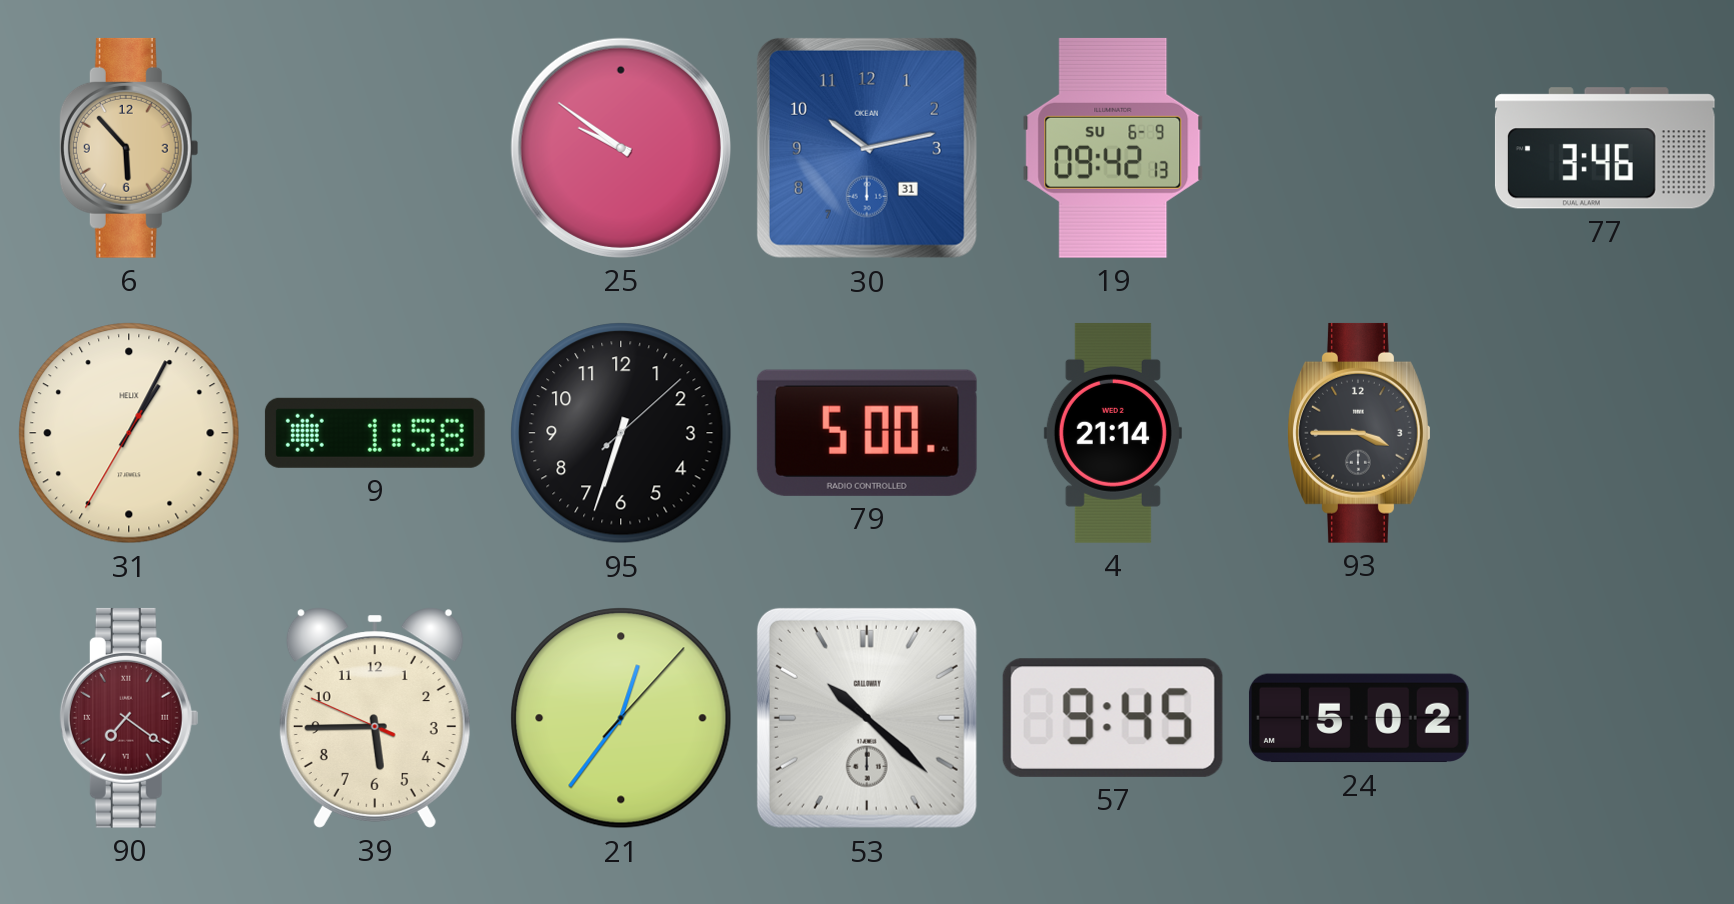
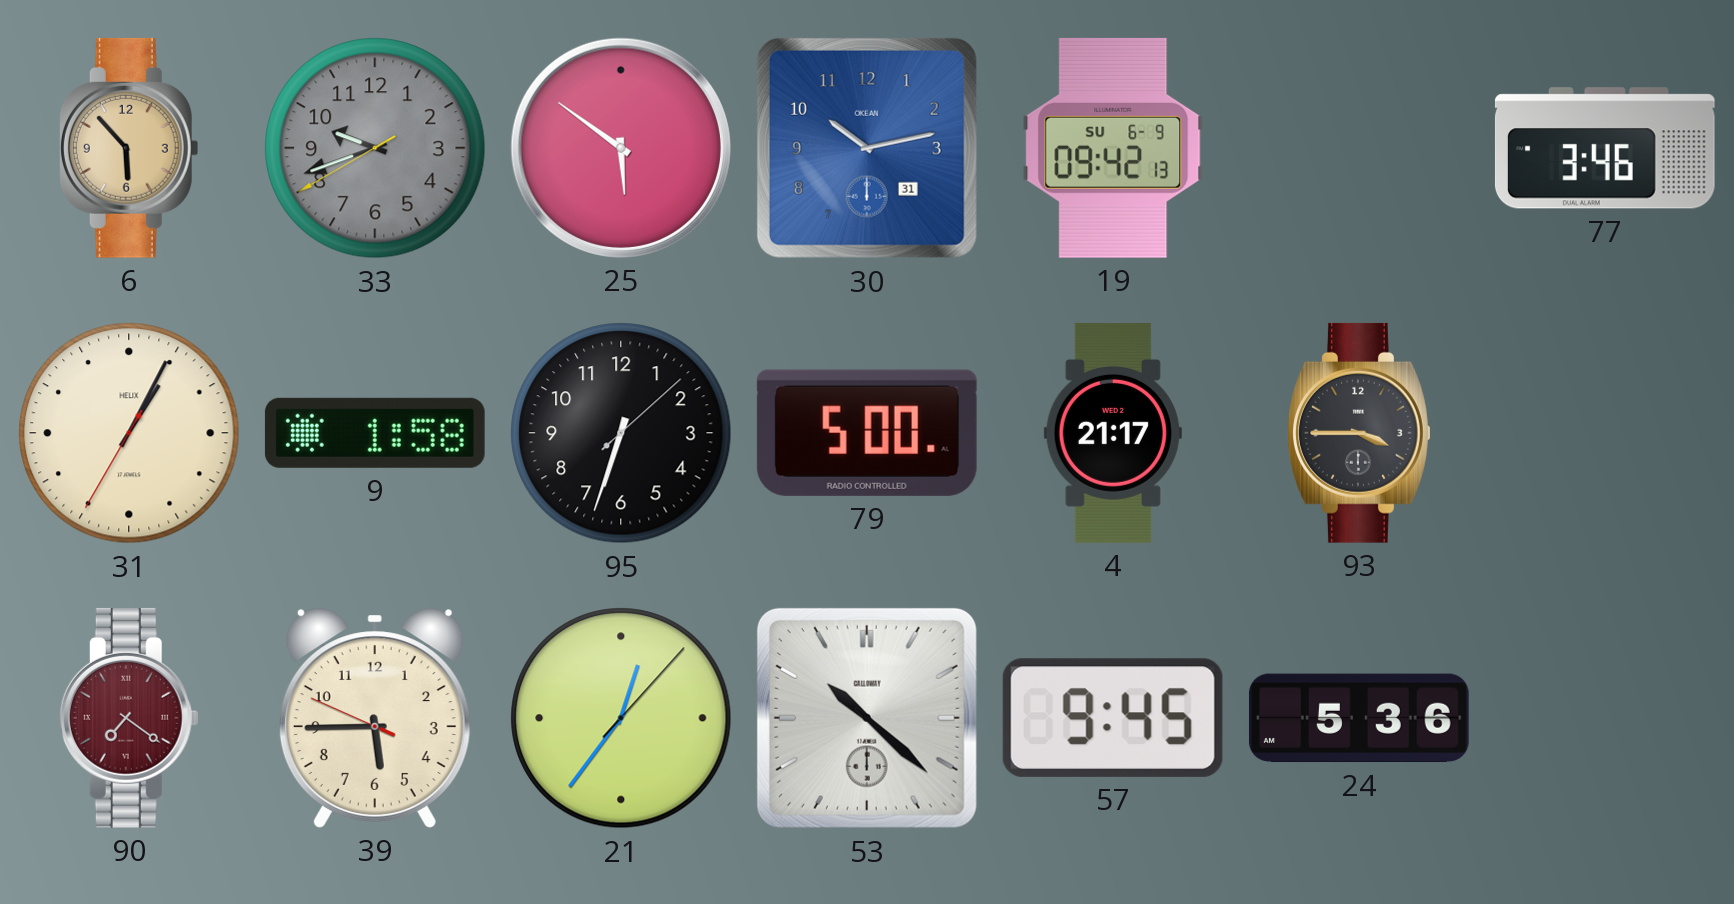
33: none -> 9:41
25: 9:51 -> 5:51
4: 21:14 -> 21:17
24: 5:02 -> 5:36
